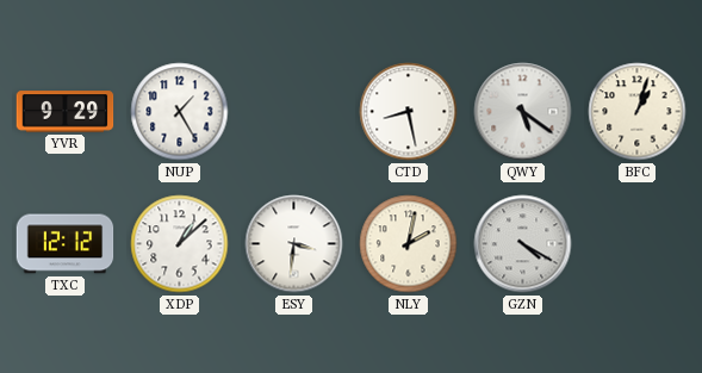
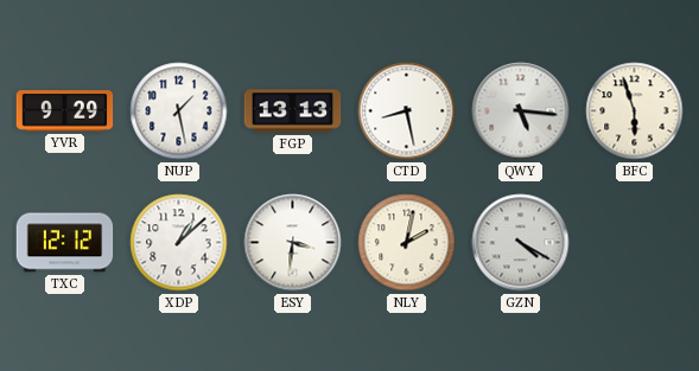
NUP: 1:25 -> 1:28
FGP: none -> 13:13
QWY: 5:21 -> 5:16
BFC: 1:03 -> 5:57
